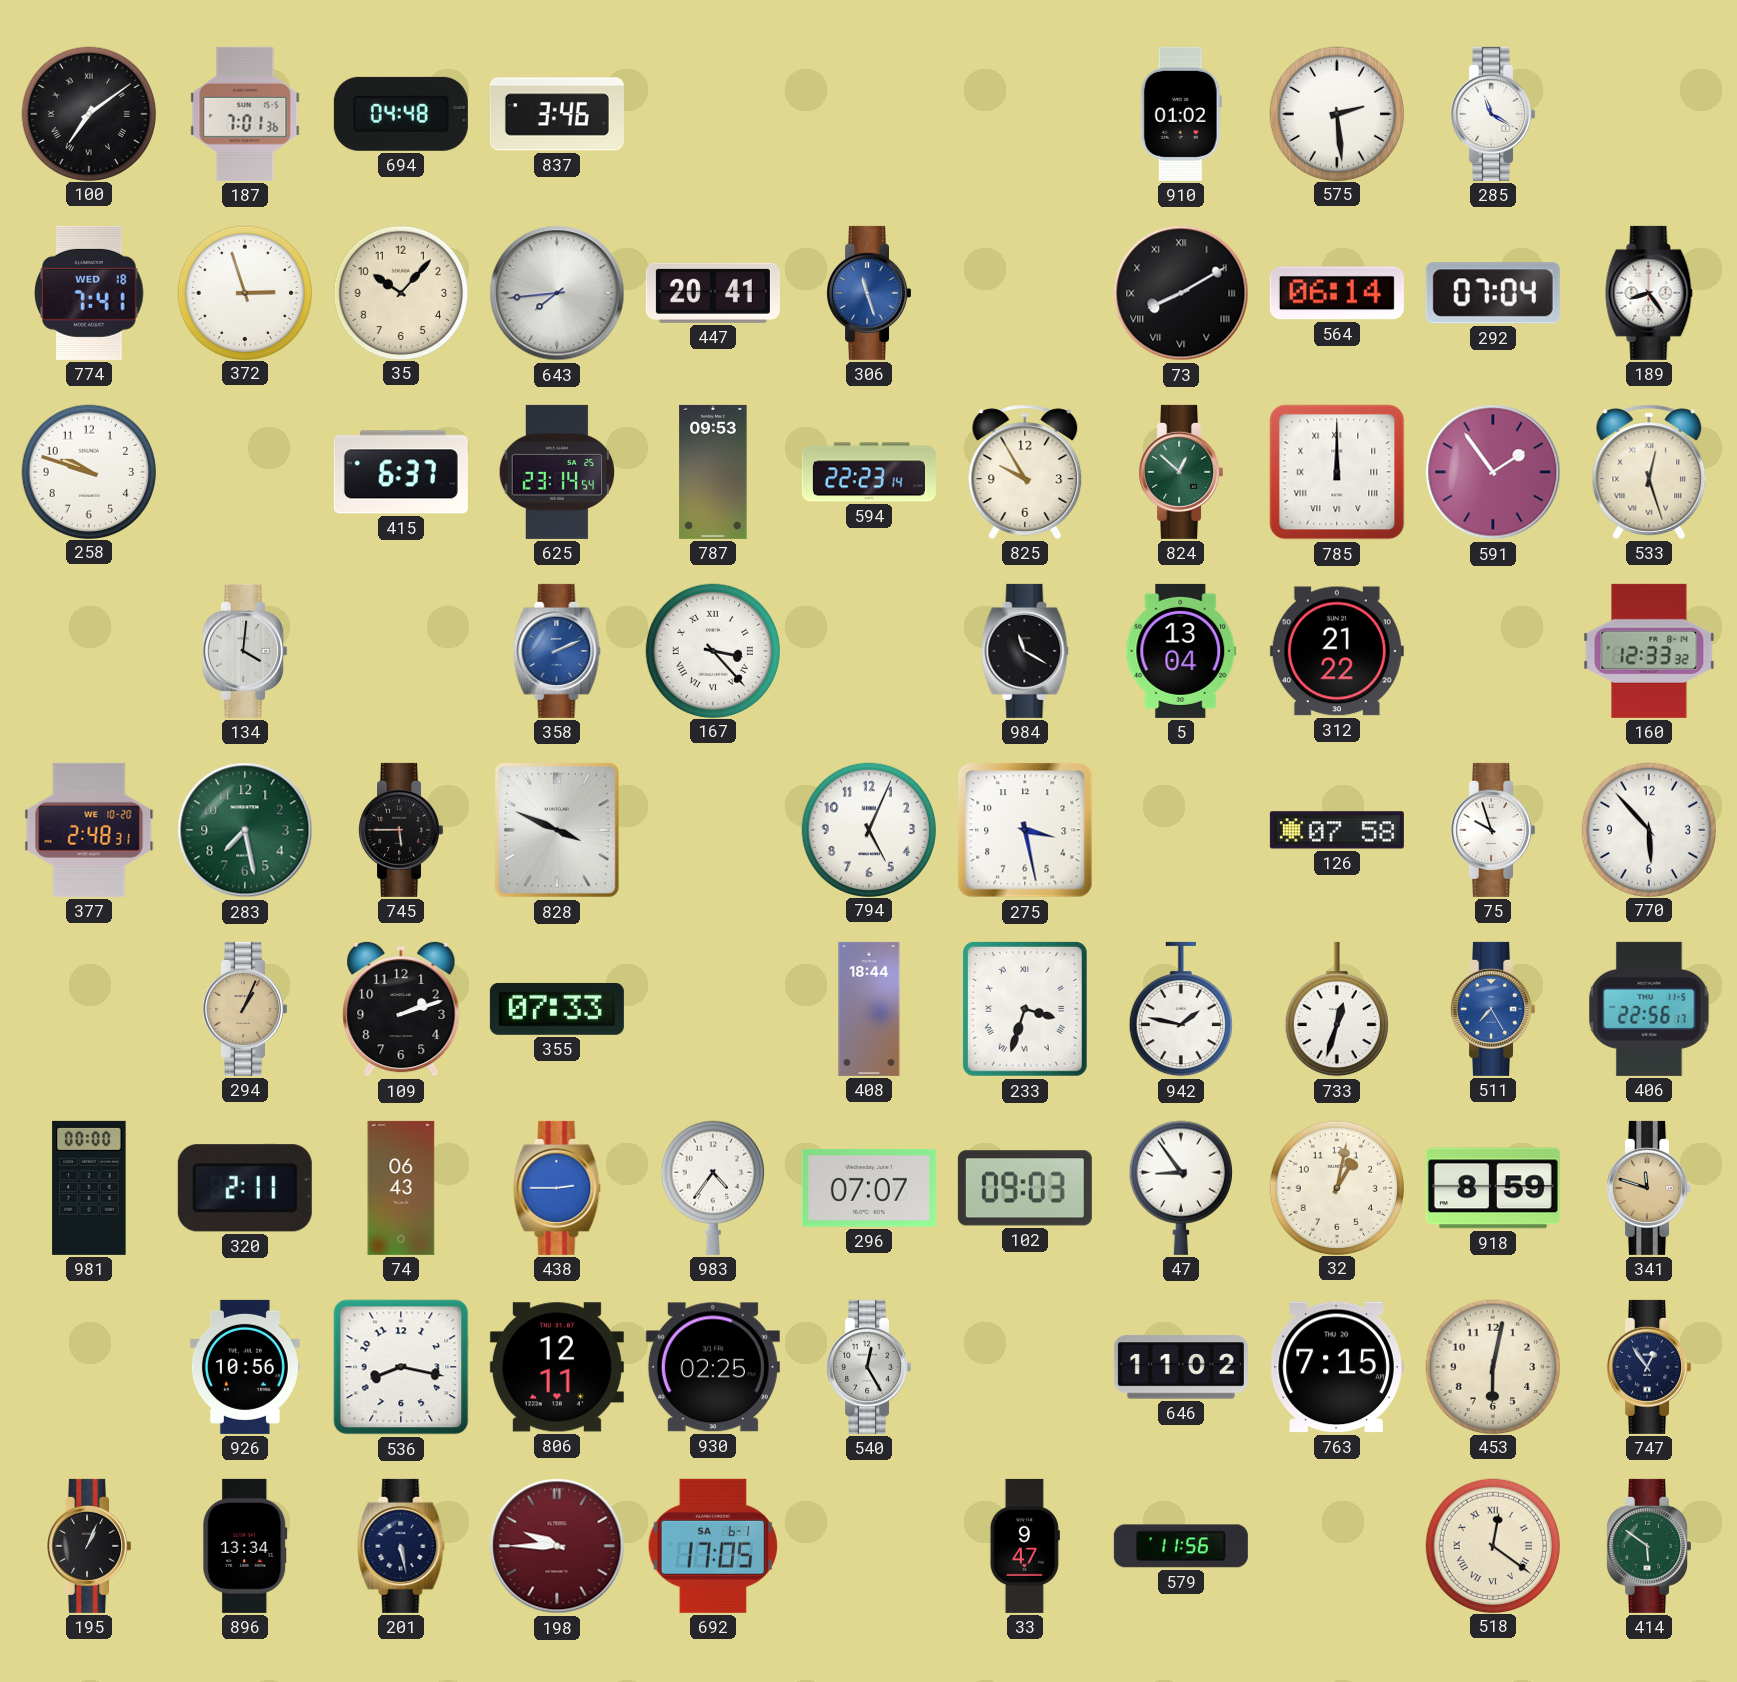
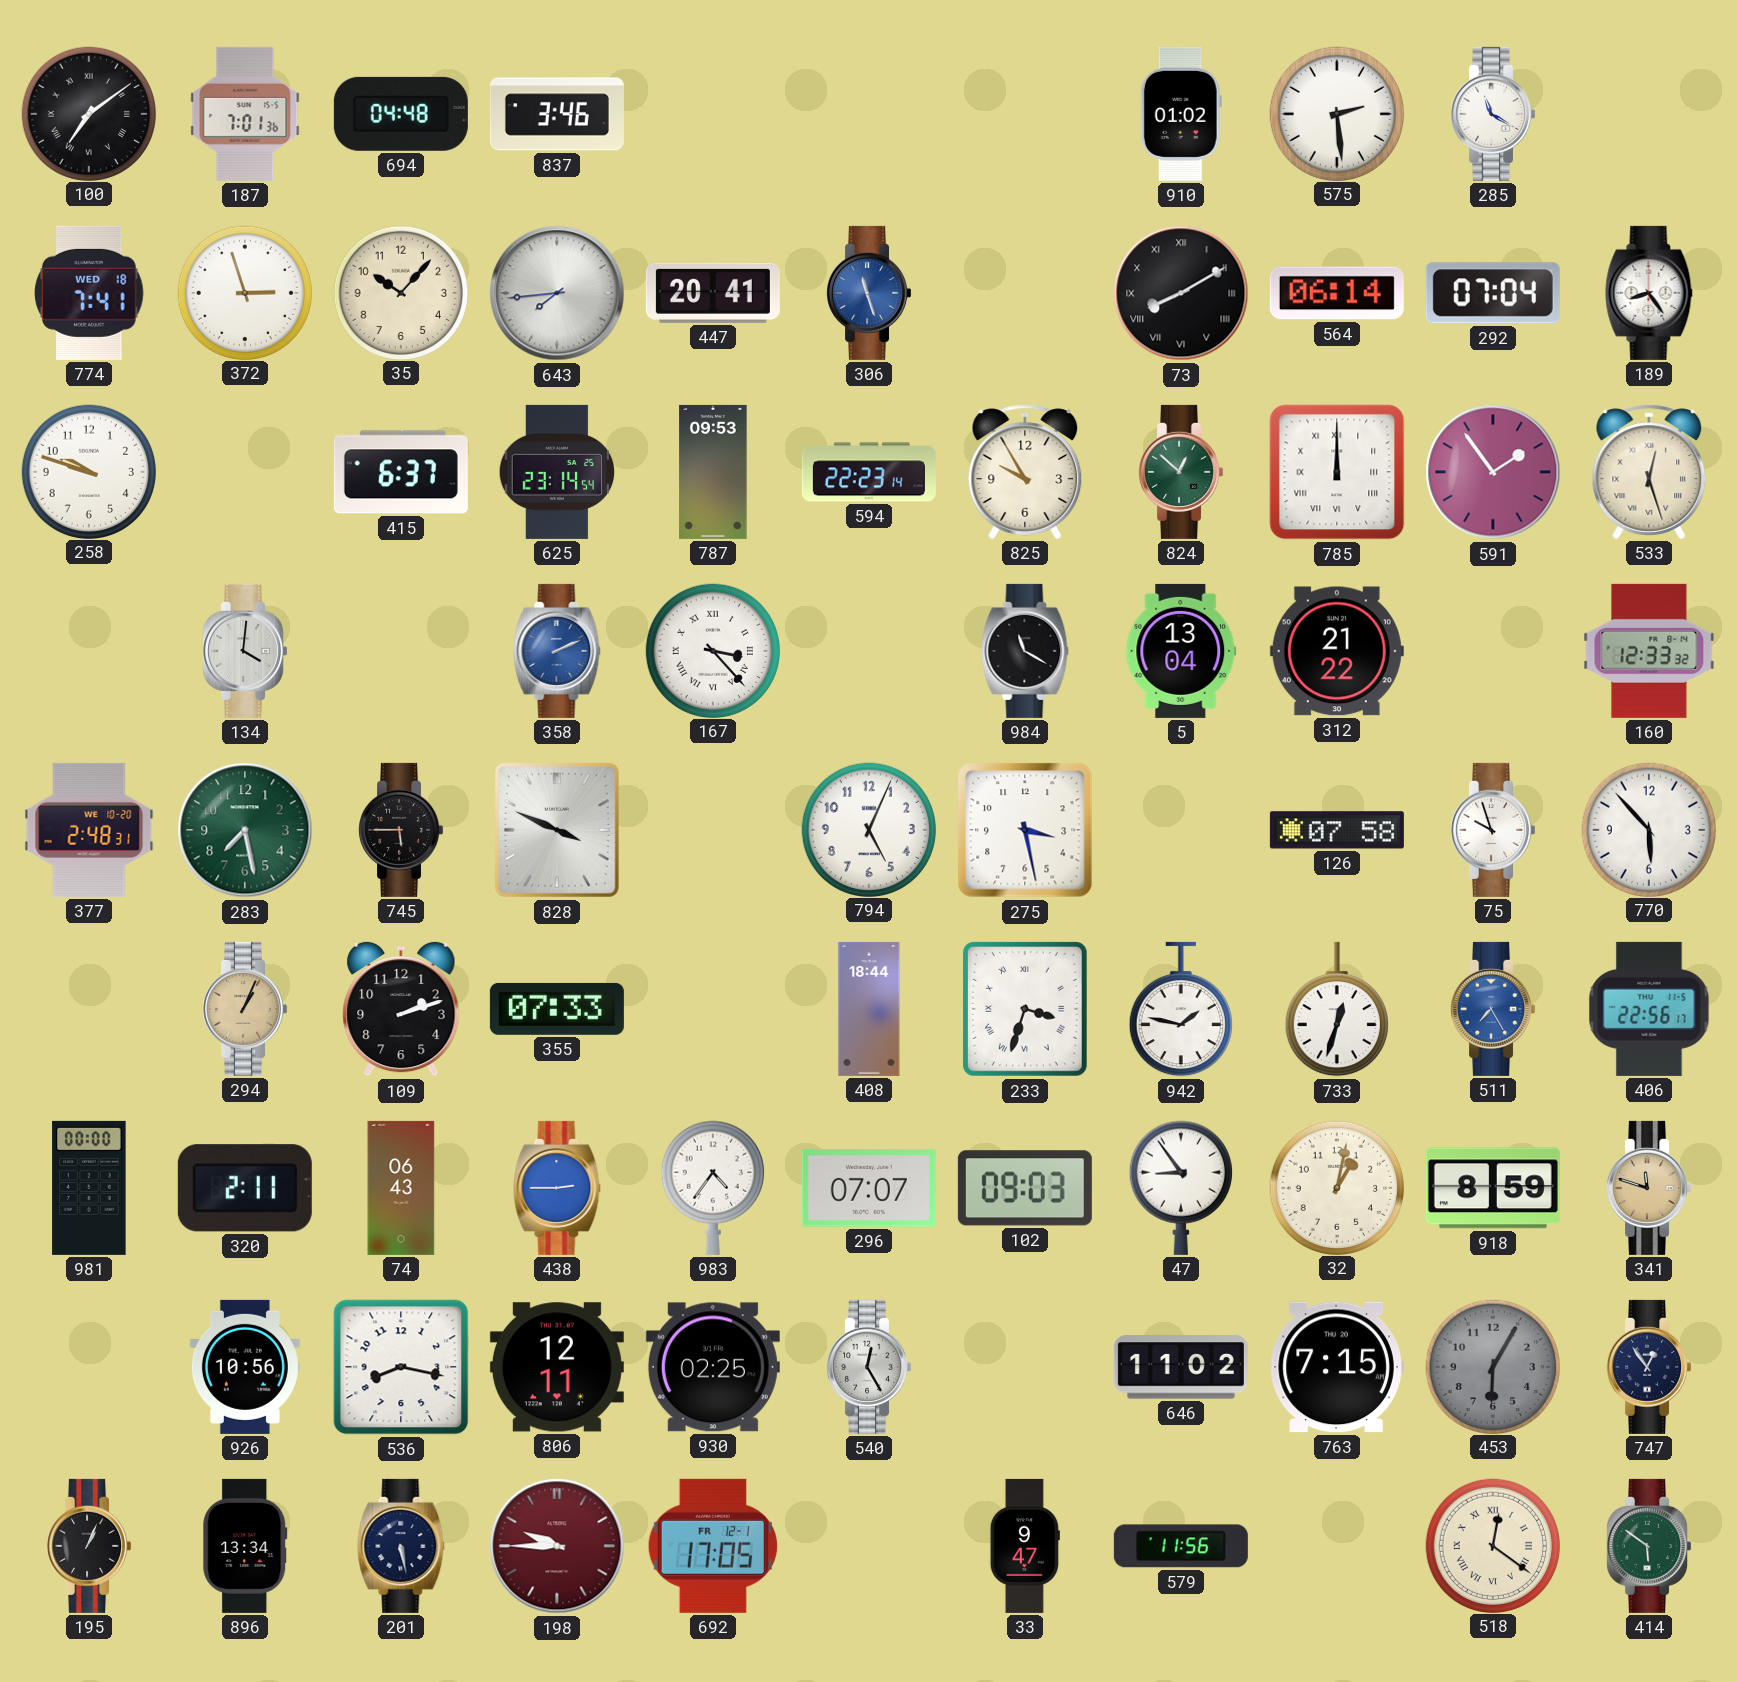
453: 6:02 -> 6:05
453 dial: cream -> grey
692 date: SA 6-1 -> FR 12-1
